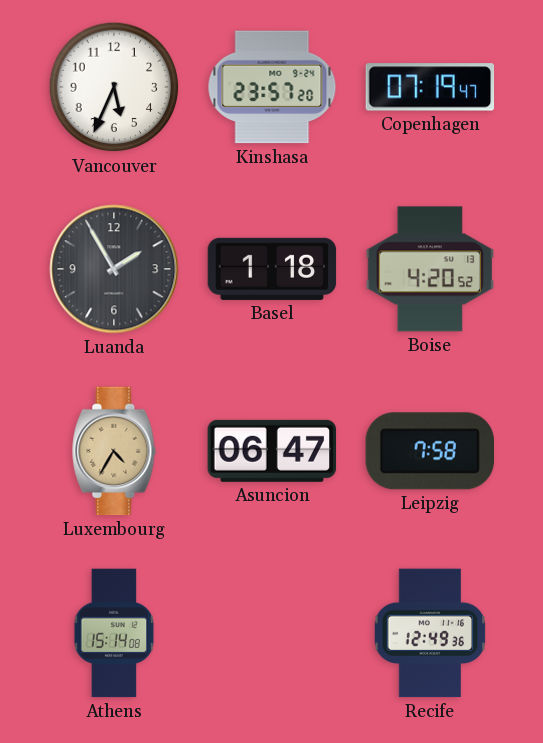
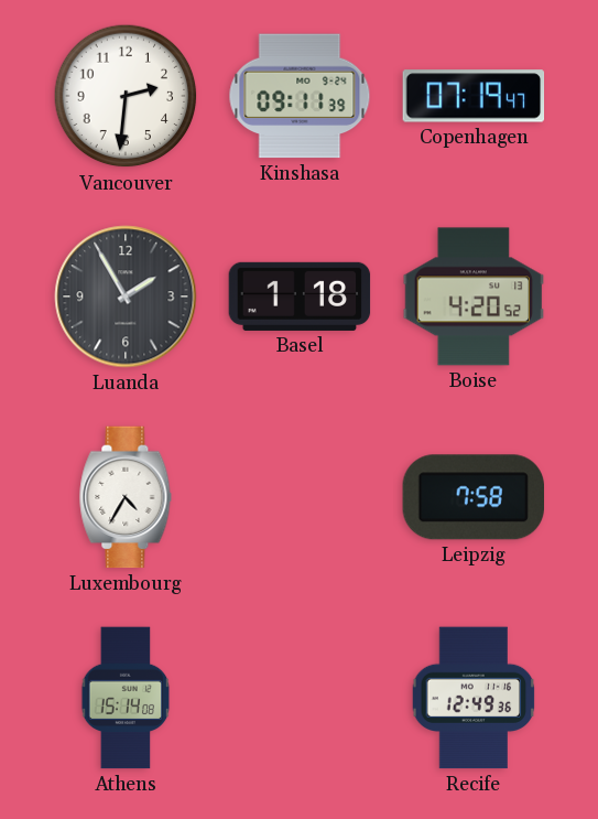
Vancouver: 5:34 -> 2:31
Kinshasa: 23:57 -> 09:11
Luxembourg dial: champagne -> white
Asuncion: 06:47 -> none
